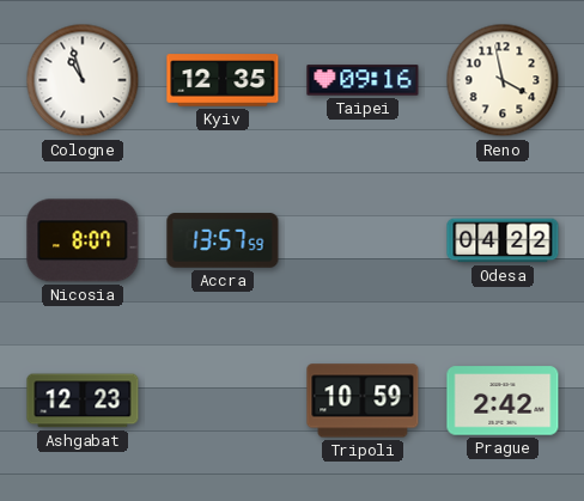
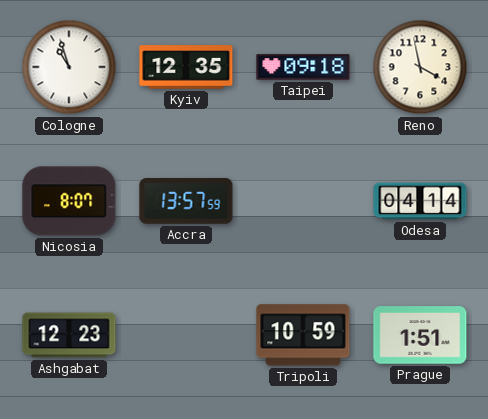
Taipei: 09:16 -> 09:18
Odesa: 04:22 -> 04:14
Prague: 2:42 -> 1:51
